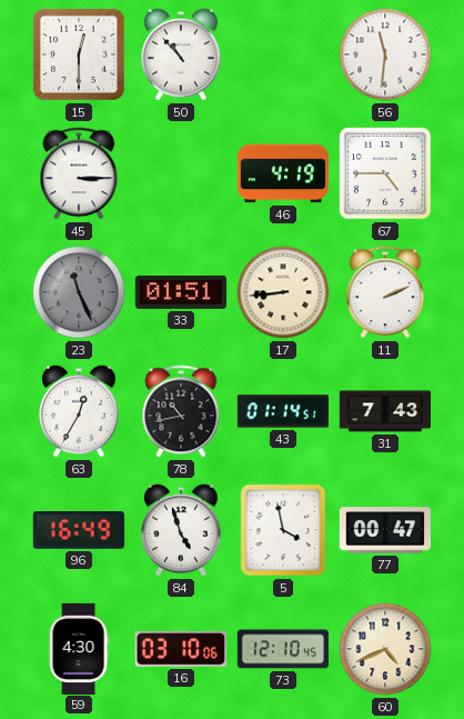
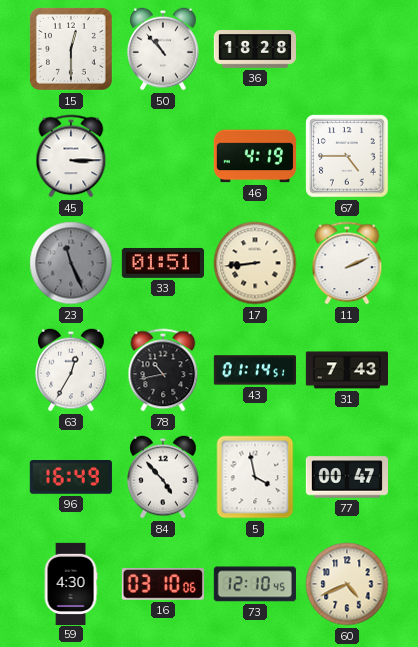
36: none -> 18:28
56: 11:31 -> none
84: 4:57 -> 4:53
